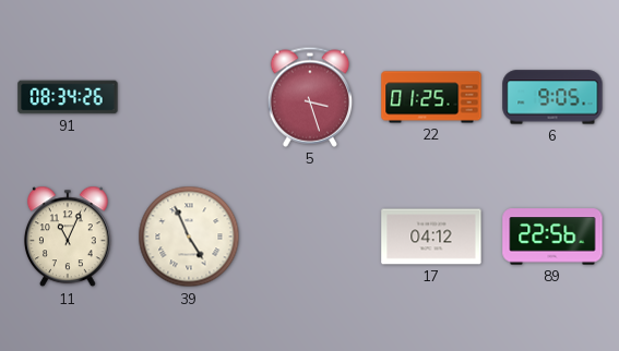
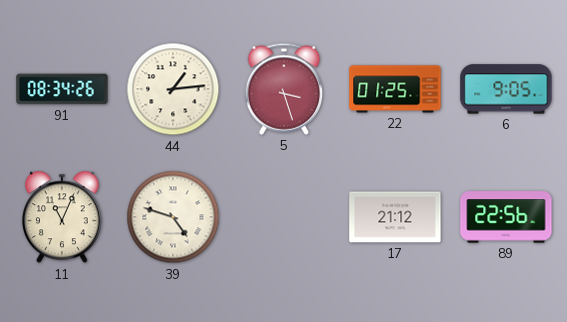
44: none -> 1:14
39: 4:56 -> 4:48
17: 04:12 -> 21:12
